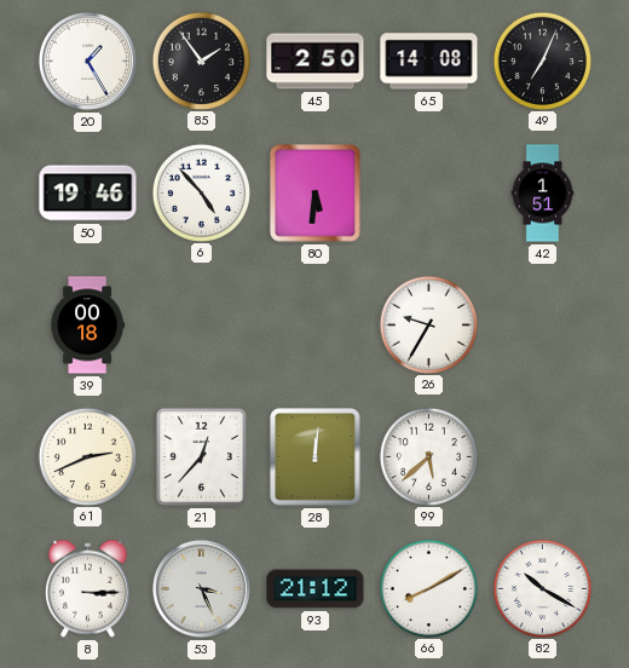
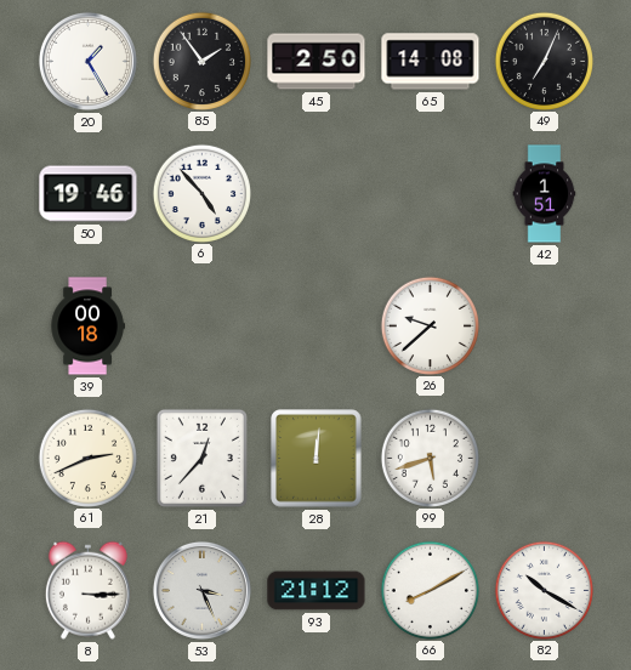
80: 5:31 -> none
26: 9:35 -> 9:38
99: 5:38 -> 5:42
